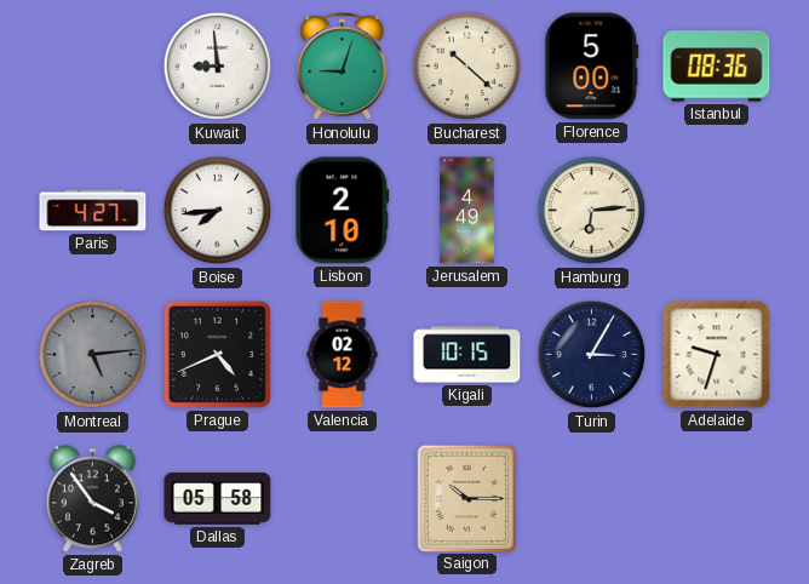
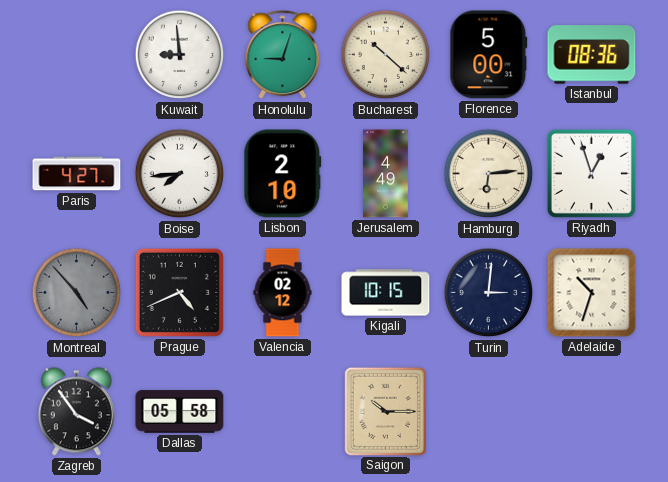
Riyadh: none -> 12:57
Montreal: 5:14 -> 4:53
Turin: 3:05 -> 3:01
Adelaide: 9:33 -> 10:33
